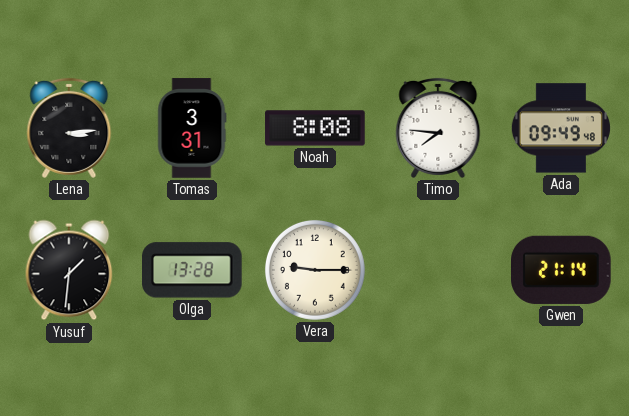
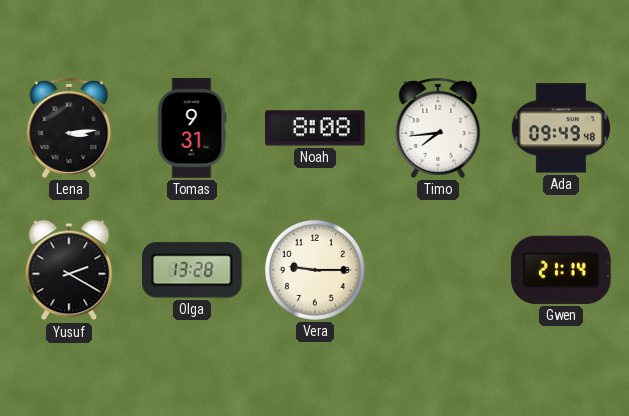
Tomas: 3:31 -> 9:31
Timo: 7:46 -> 7:44
Yusuf: 1:31 -> 2:20
